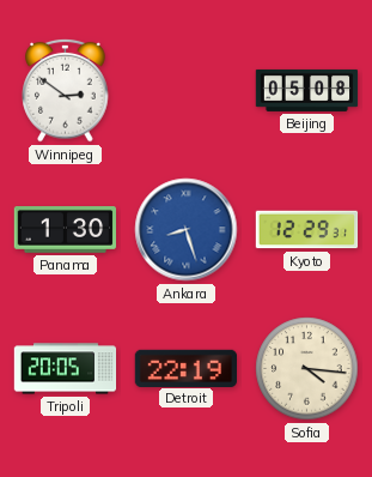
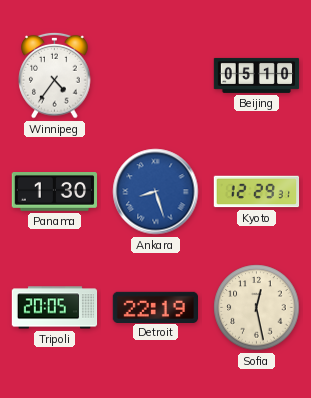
Winnipeg: 2:51 -> 4:36
Beijing: 05:08 -> 05:10
Sofia: 4:16 -> 12:28
